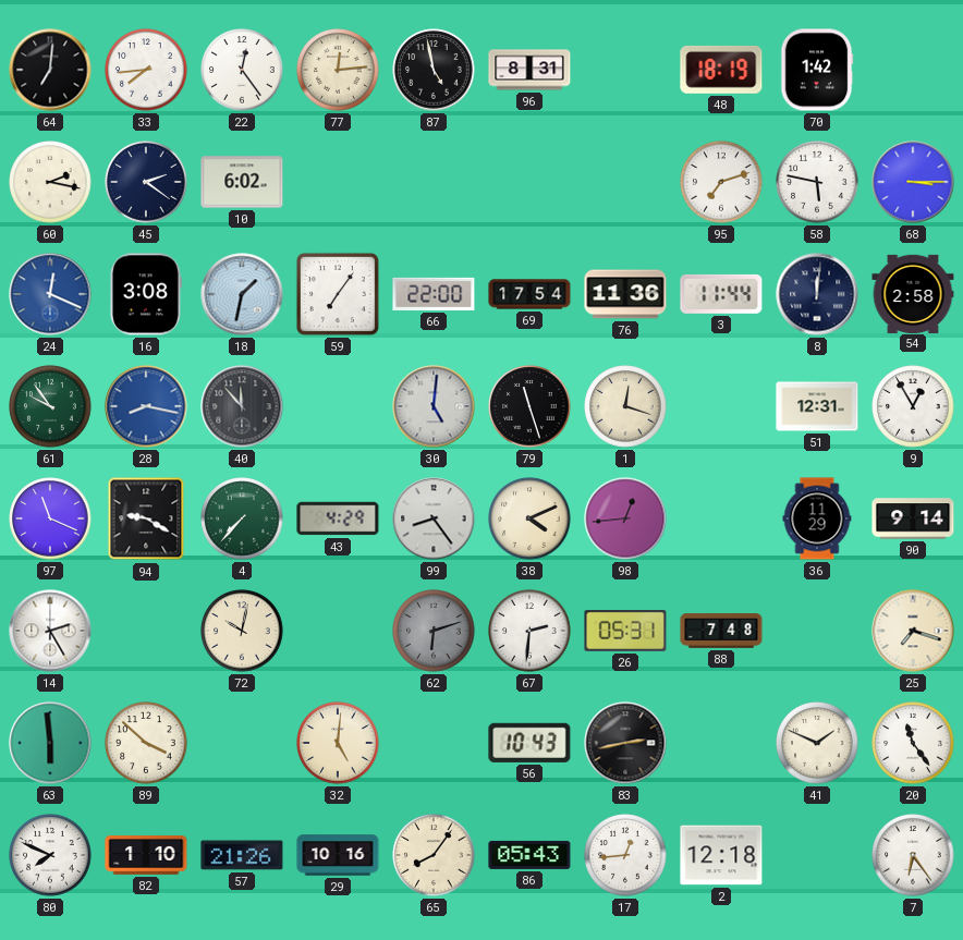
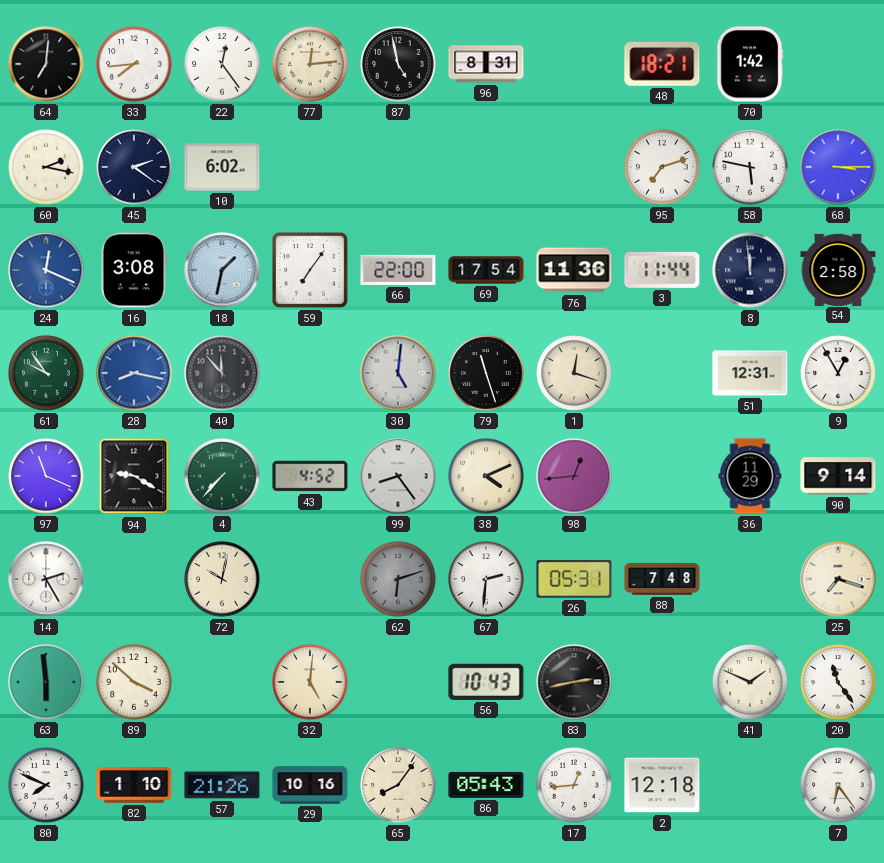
48: 18:19 -> 18:21
8: 12:01 -> 11:59
43: 4:29 -> 4:52
